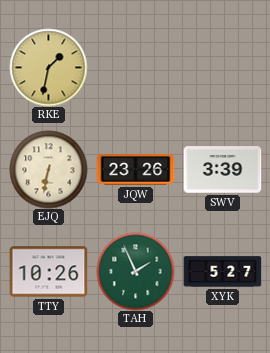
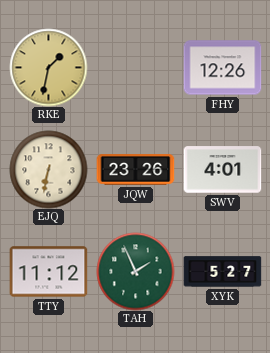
FHY: none -> 12:26
SWV: 3:39 -> 4:01
TTY: 10:26 -> 11:12
